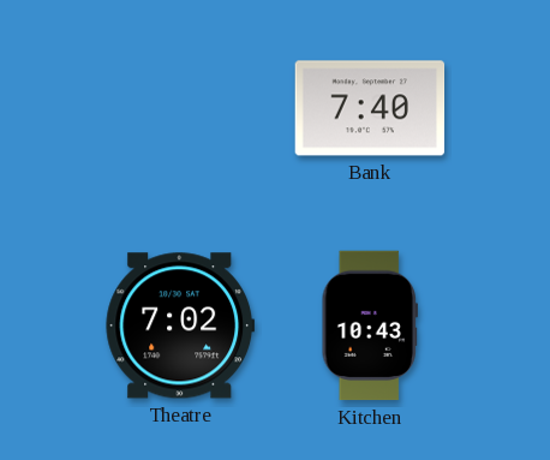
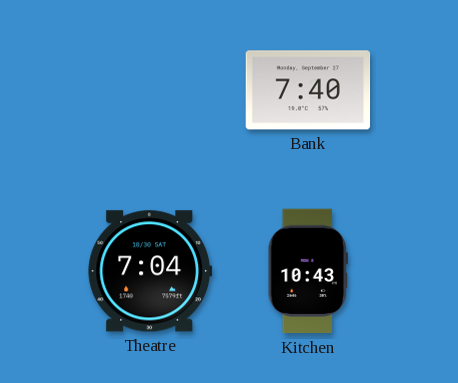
Theatre: 7:02 -> 7:04
